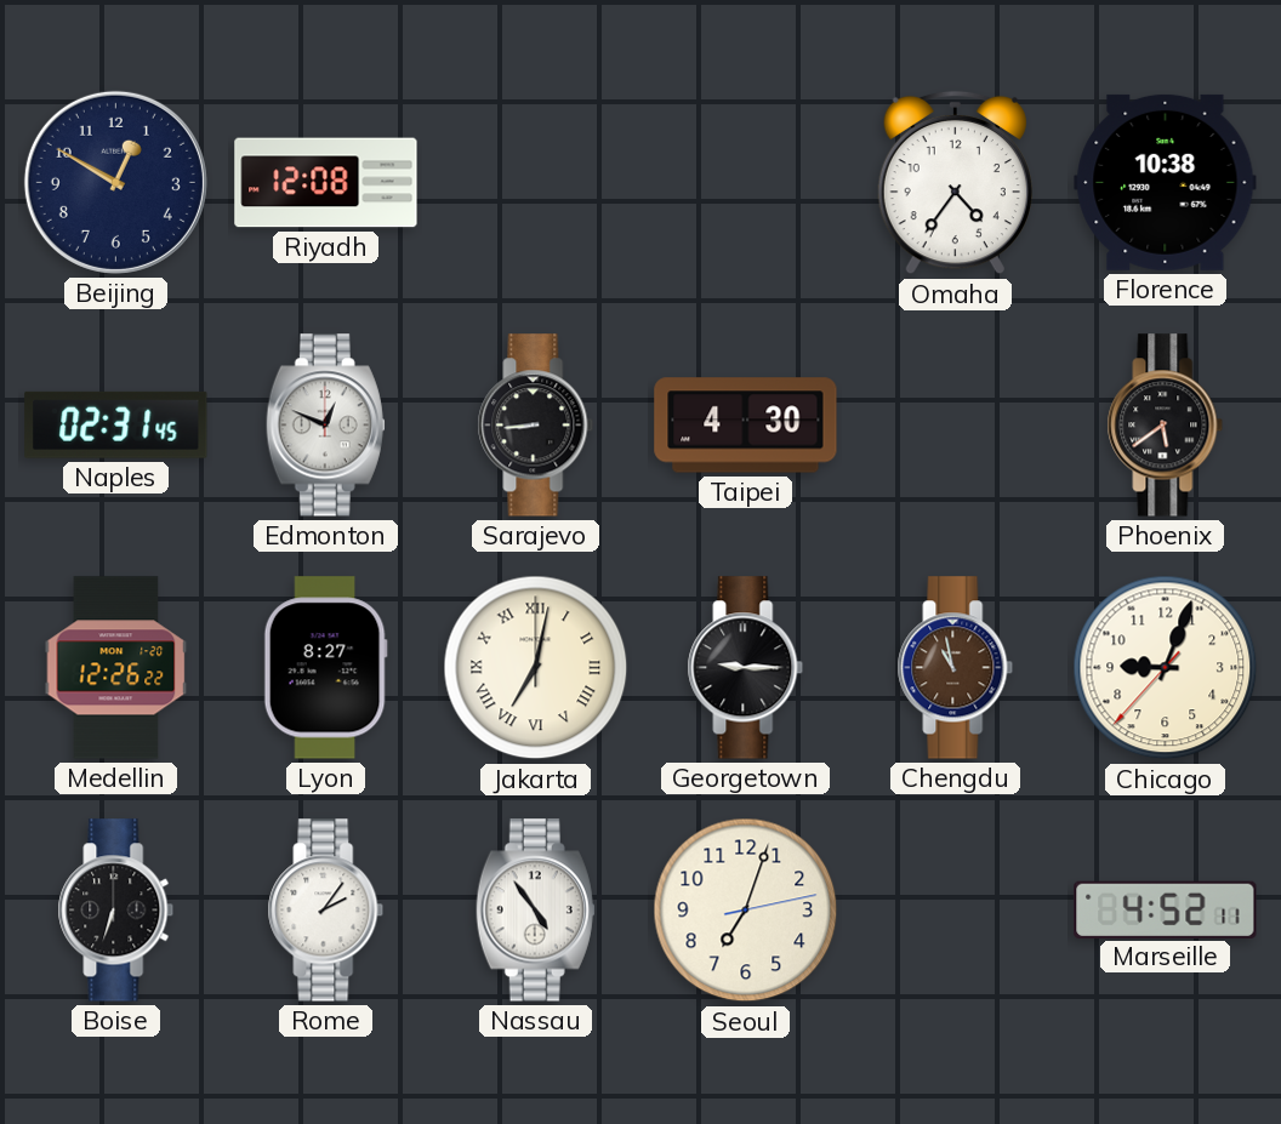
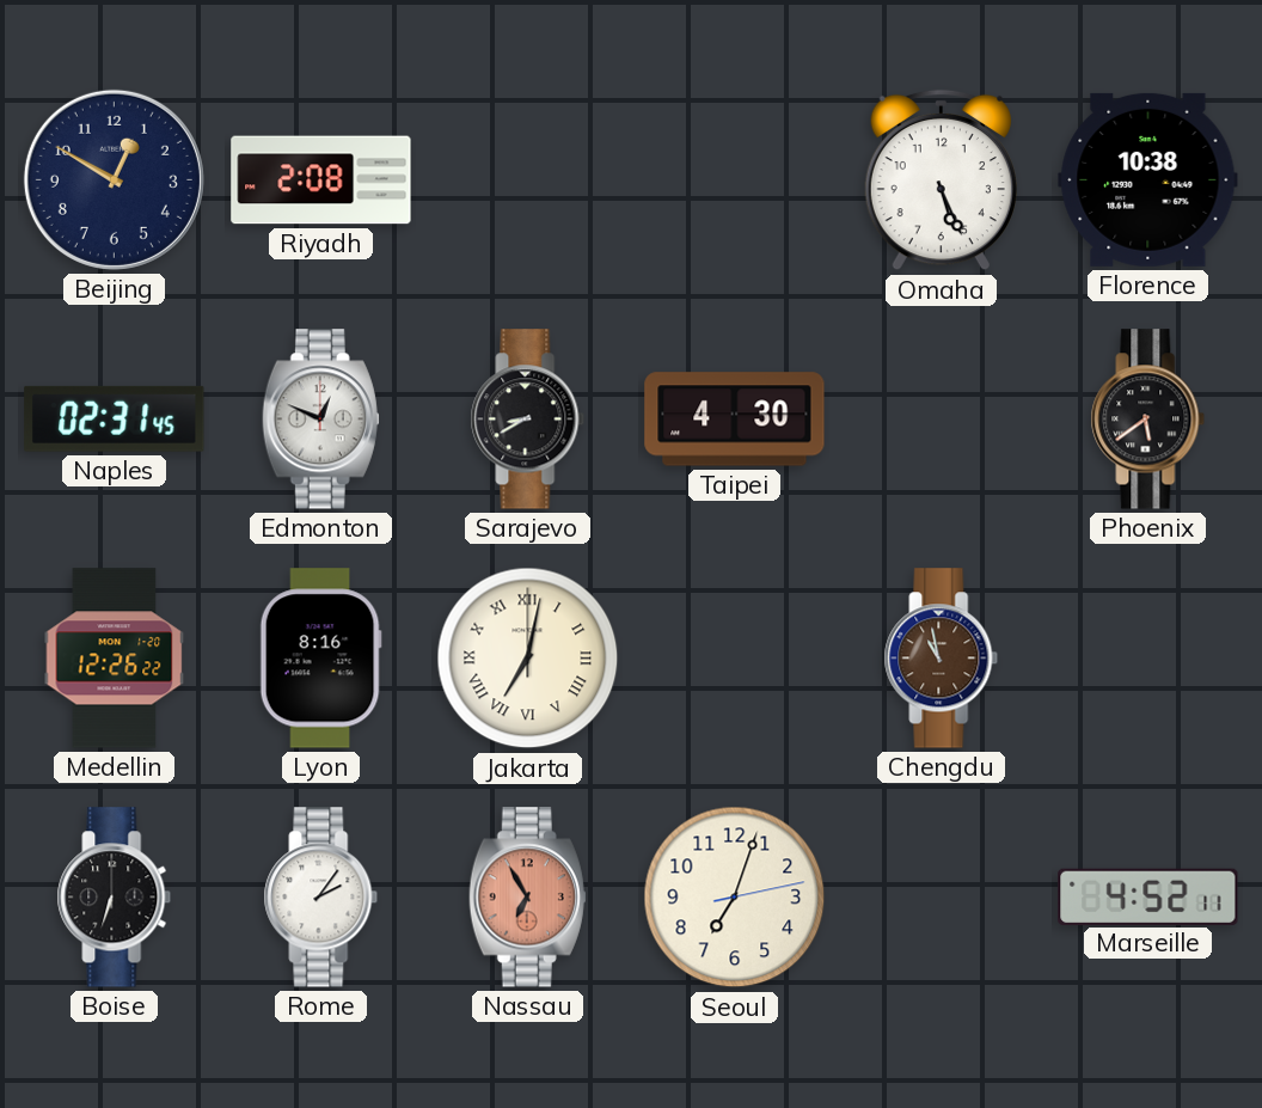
Riyadh: 12:08 -> 2:08
Omaha: 4:36 -> 5:26
Sarajevo: 8:44 -> 8:40
Lyon: 8:27 -> 8:16
Georgetown: 9:15 -> none
Chicago: 9:03 -> none
Nassau: 4:54 -> 6:55
Nassau dial: white -> salmon
